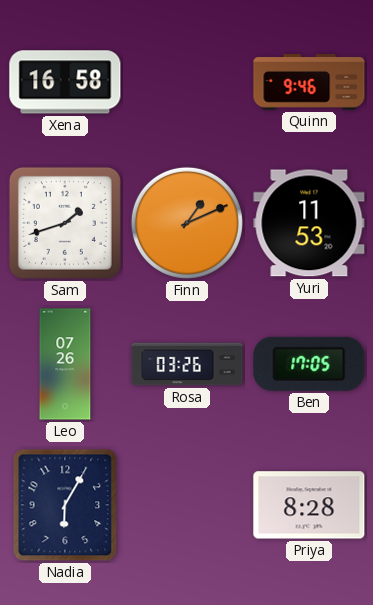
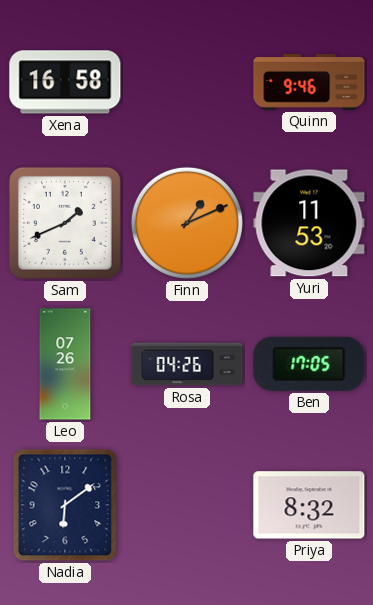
Sam: 1:42 -> 1:41
Rosa: 03:26 -> 04:26
Nadia: 6:05 -> 6:09
Priya: 8:28 -> 8:32
